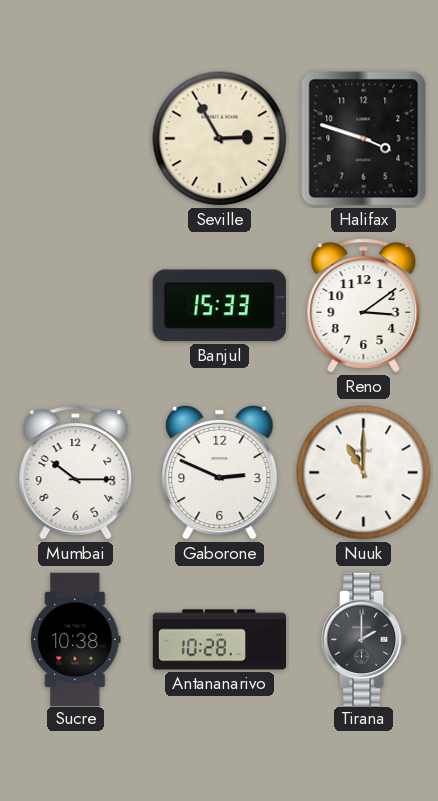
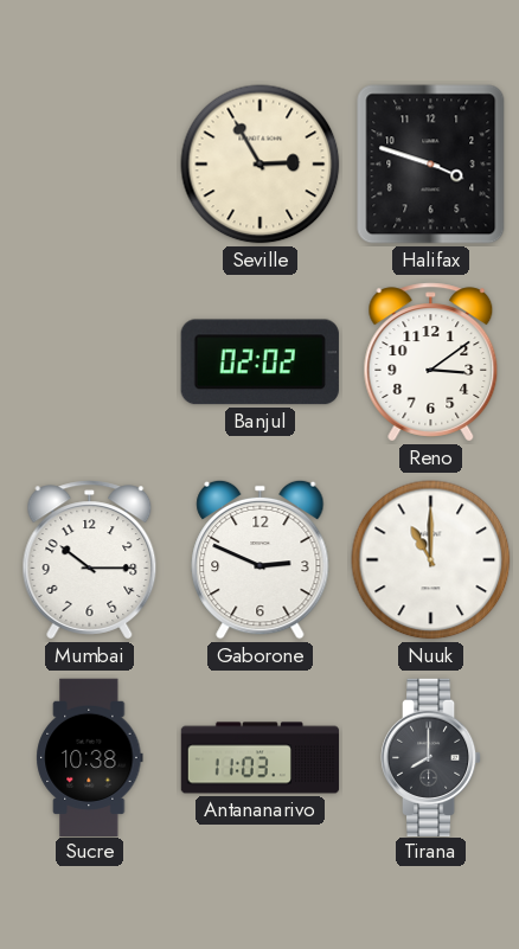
Banjul: 15:33 -> 02:02
Antananarivo: 10:28 -> 11:03
Tirana: 2:00 -> 8:00
